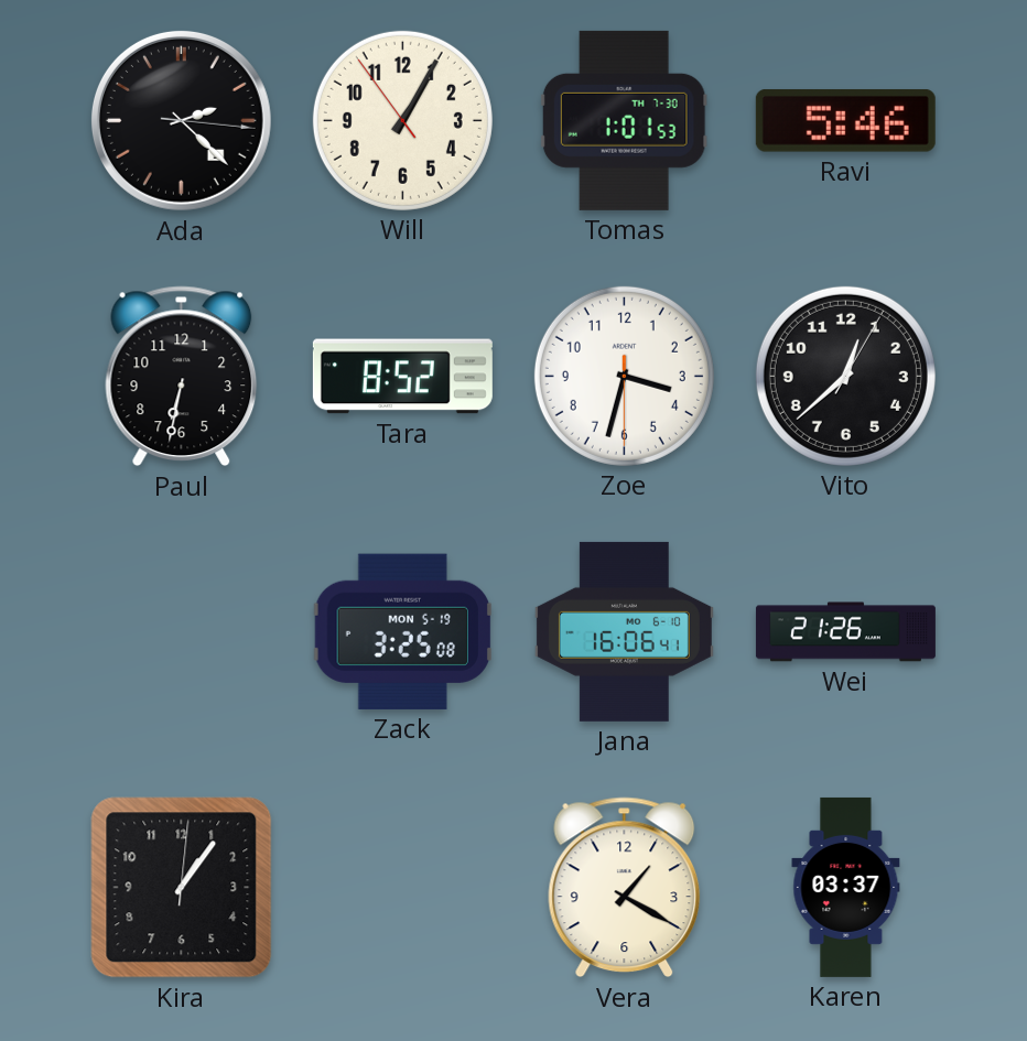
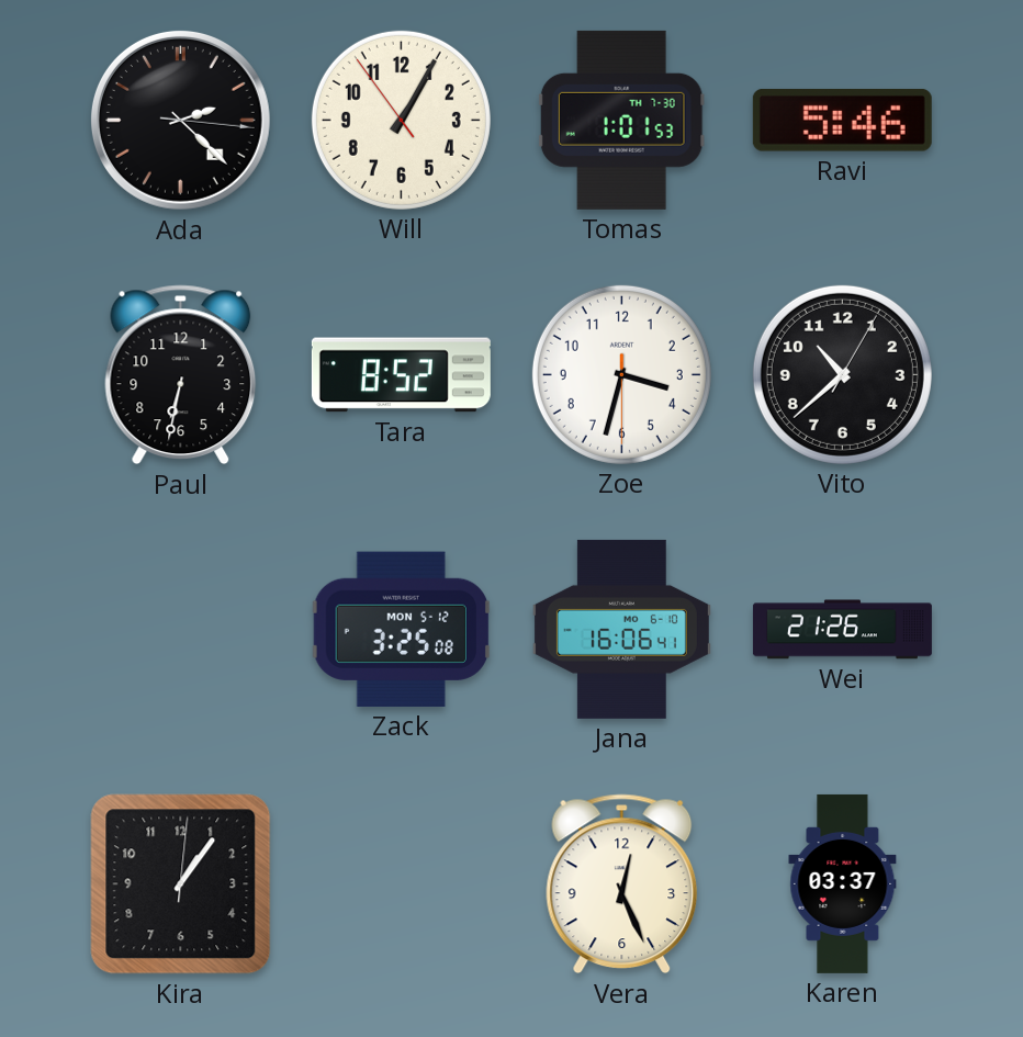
Vito: 12:38 -> 10:38
Zack date: MON 5-19 -> MON 5-12
Vera: 1:20 -> 12:26
